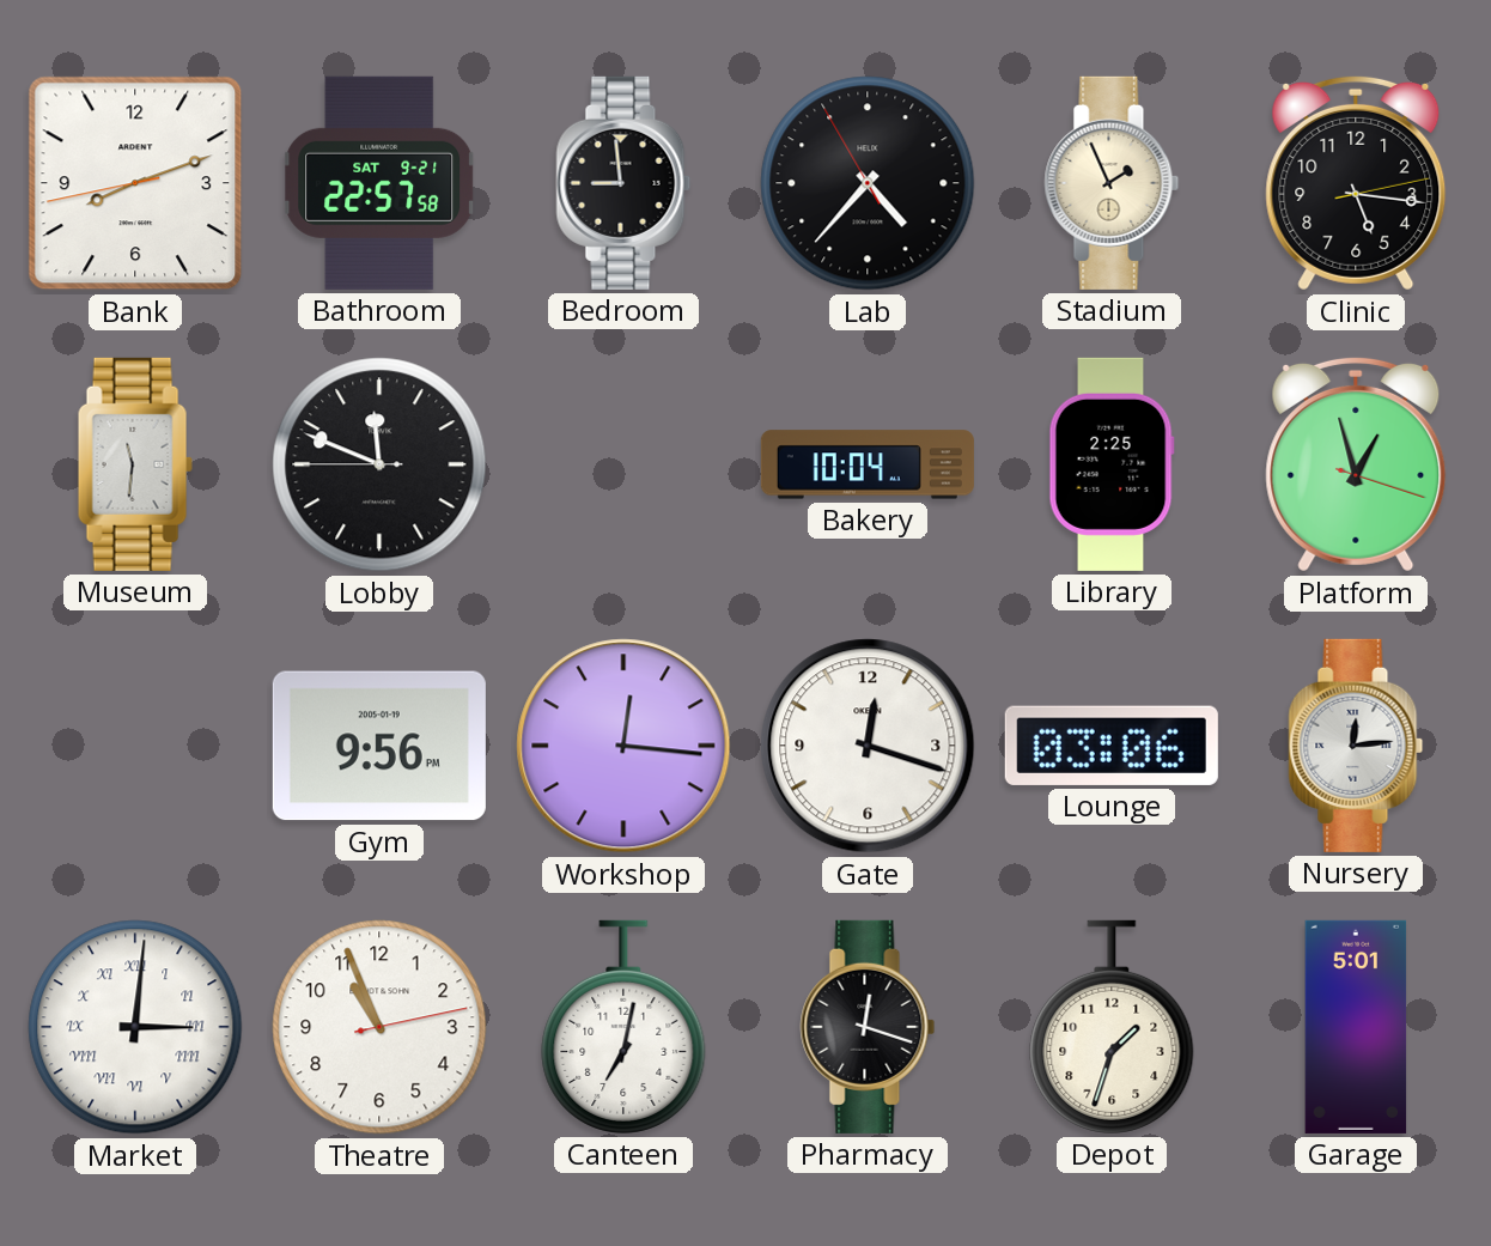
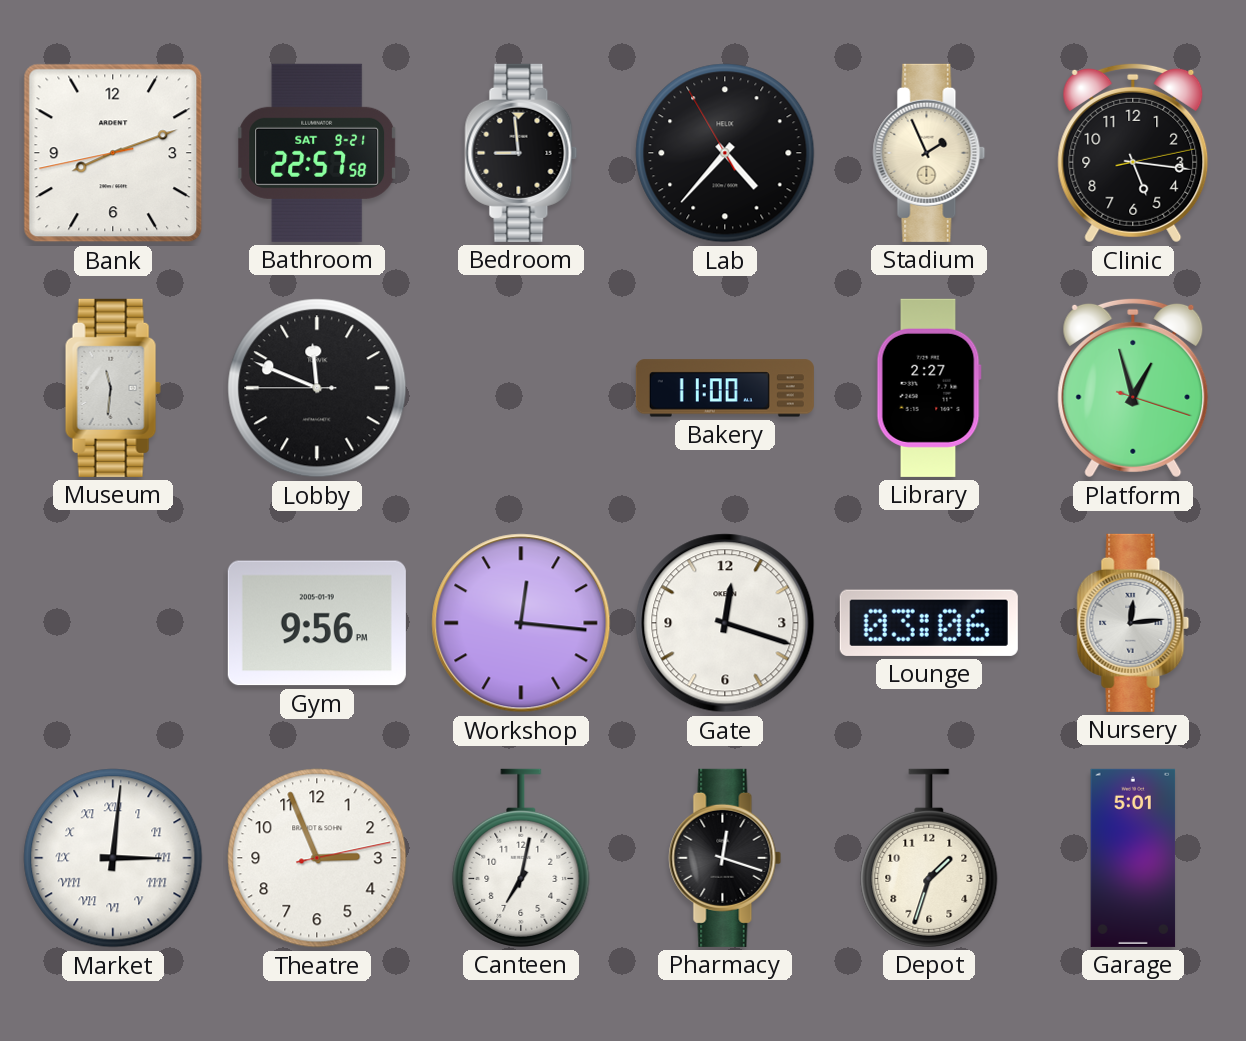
Bakery: 10:04 -> 11:00
Library: 2:25 -> 2:27
Theatre: 10:56 -> 2:56
